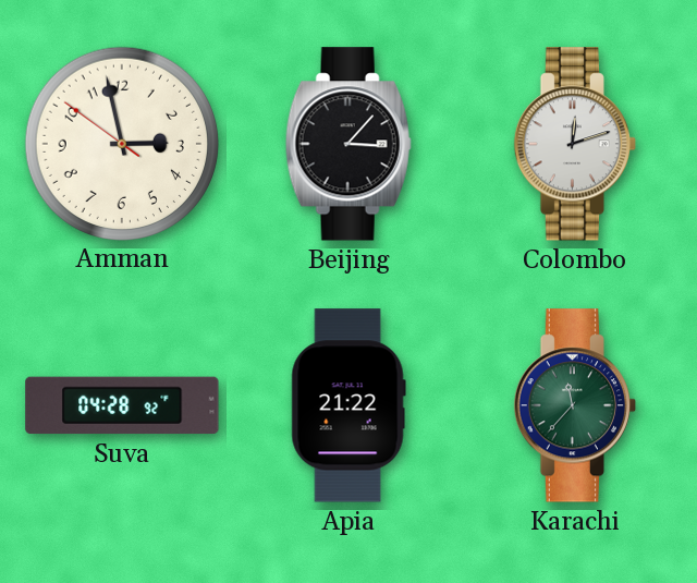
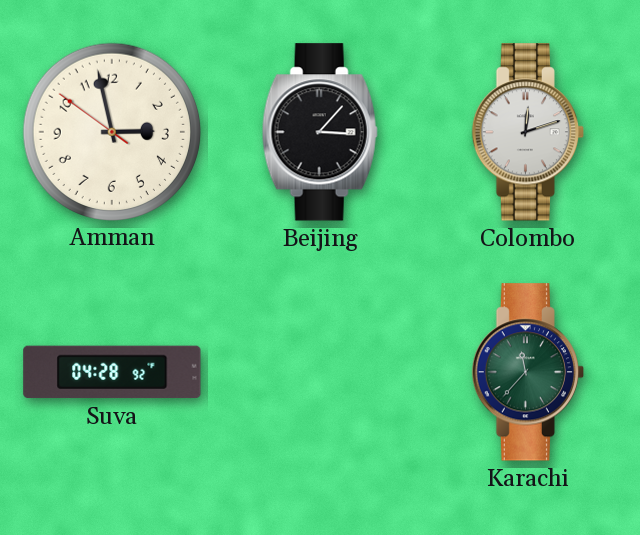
Apia: 21:22 -> none
